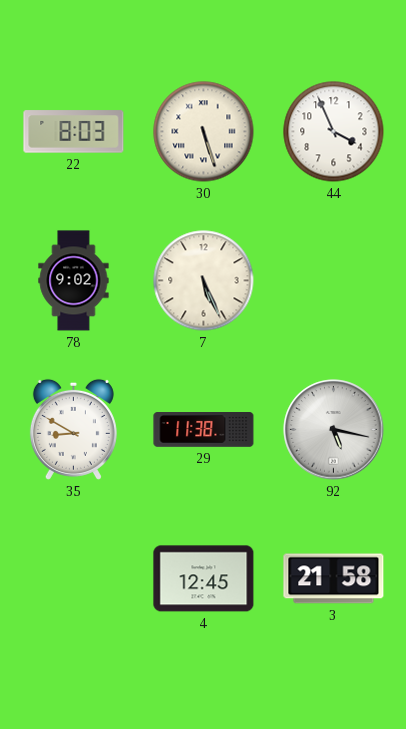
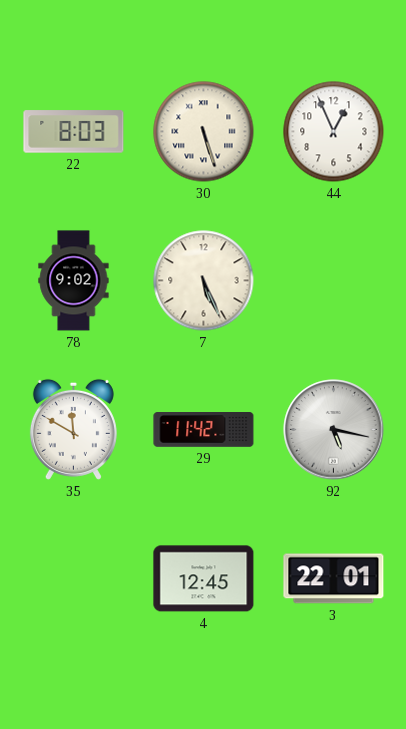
44: 3:56 -> 12:56
35: 8:50 -> 11:50
29: 11:38 -> 11:42
3: 21:58 -> 22:01
